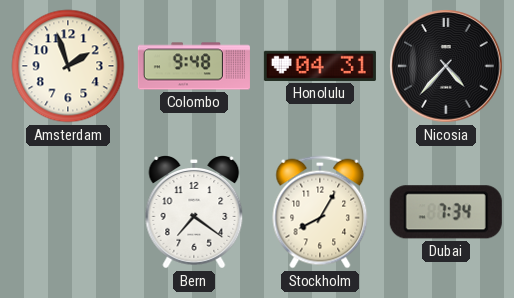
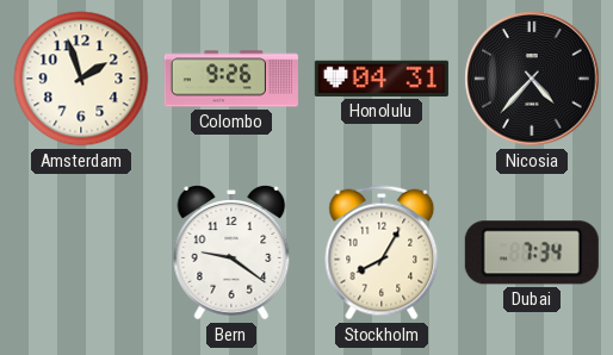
Colombo: 9:48 -> 9:26
Bern: 7:21 -> 9:21
